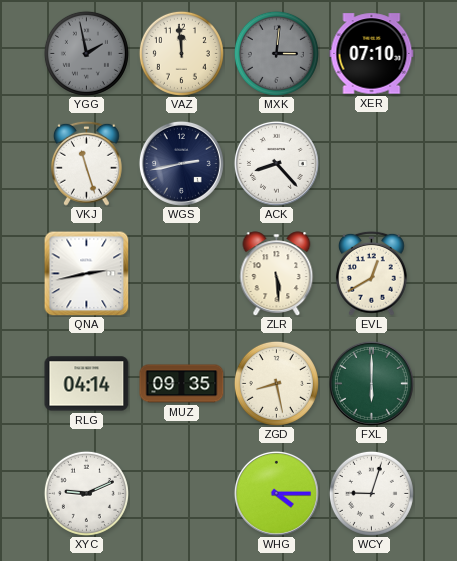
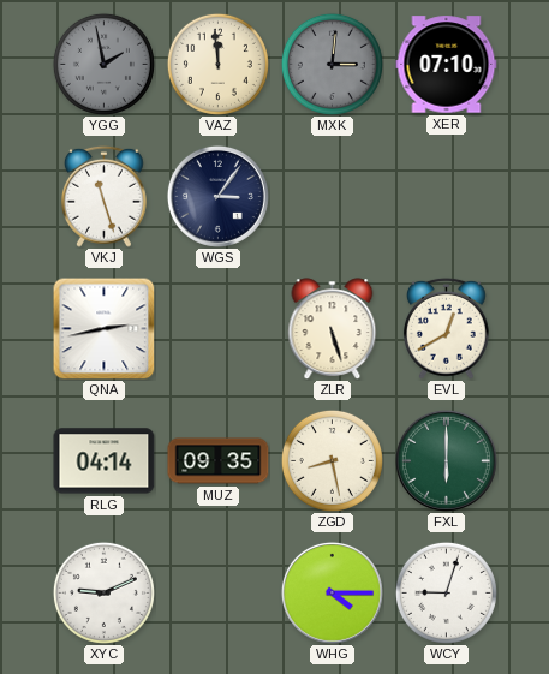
WGS: 2:43 -> 3:06
ACK: 8:23 -> none
ZLR: 5:29 -> 5:27
